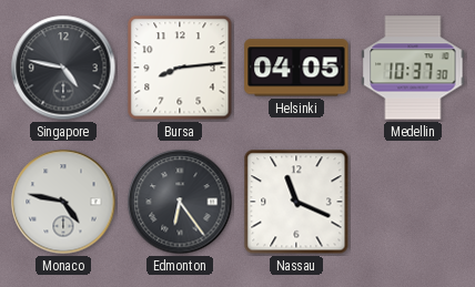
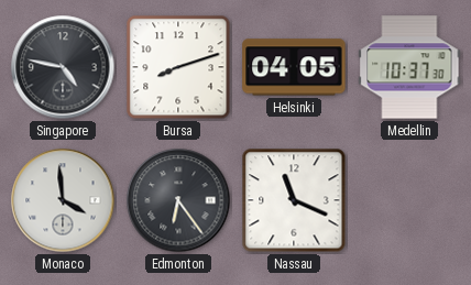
Bursa: 8:14 -> 8:12
Monaco: 4:47 -> 3:59
